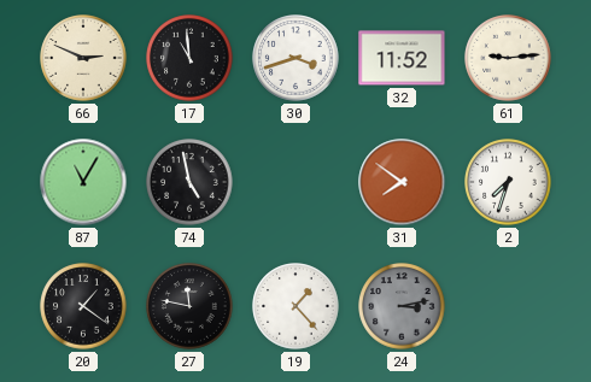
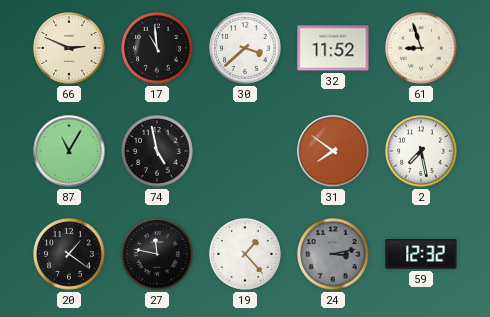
30: 3:42 -> 3:38
61: 9:14 -> 8:57
2: 7:33 -> 7:28
59: none -> 12:32
